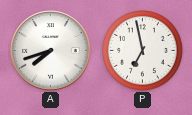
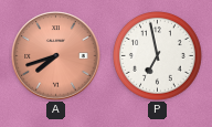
A dial: white -> salmon
